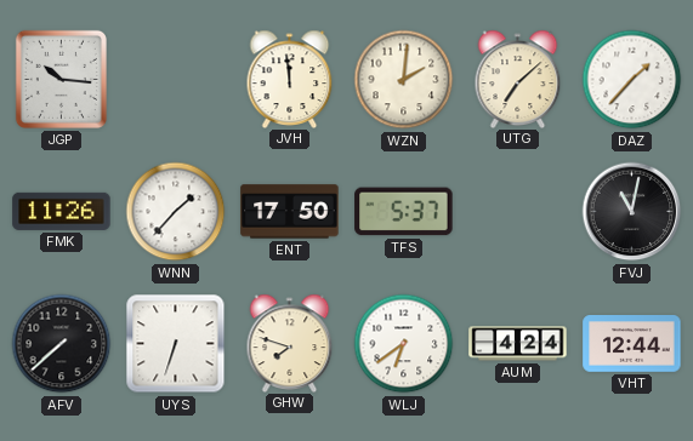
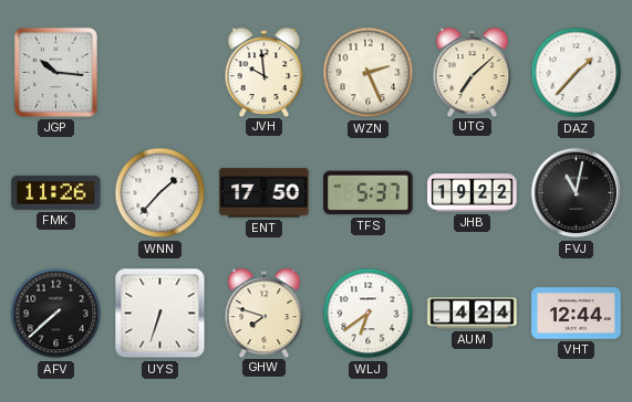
JVH: 11:59 -> 9:59
WZN: 2:01 -> 2:26
JHB: none -> 19:22
